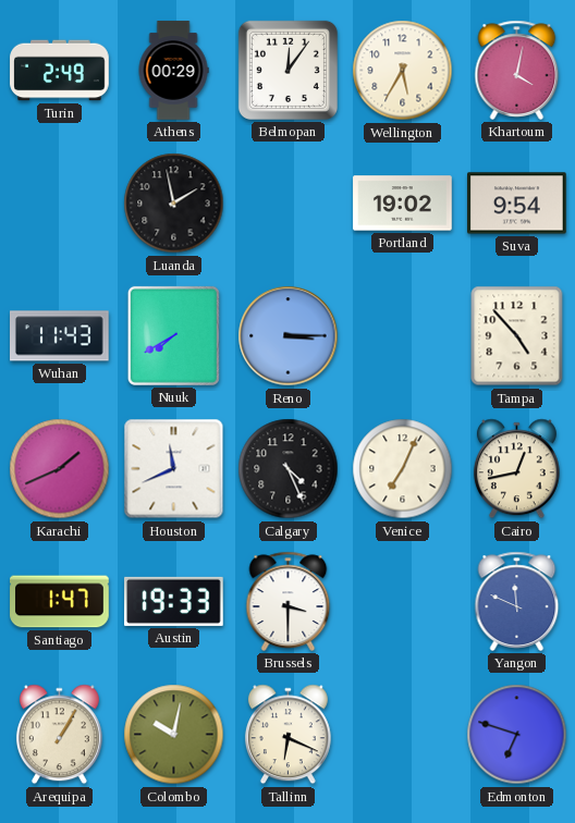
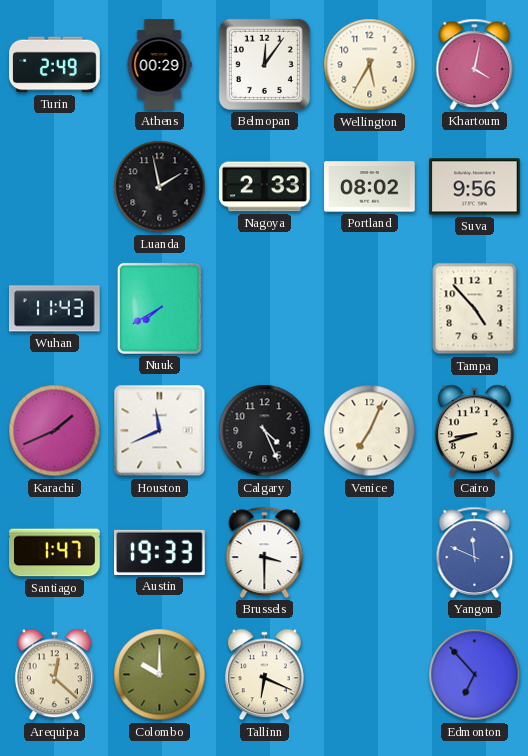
Nagoya: none -> 2:33
Portland: 19:02 -> 08:02
Suva: 9:54 -> 9:56
Reno: 3:15 -> none
Cairo: 12:43 -> 8:42
Arequipa: 1:05 -> 12:22
Colombo: 10:02 -> 10:00
Edmonton: 6:48 -> 6:53
